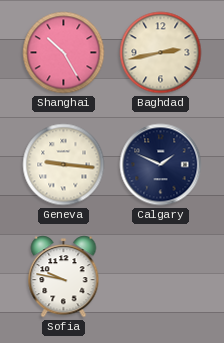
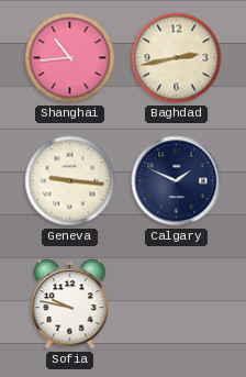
Shanghai: 10:25 -> 10:44
